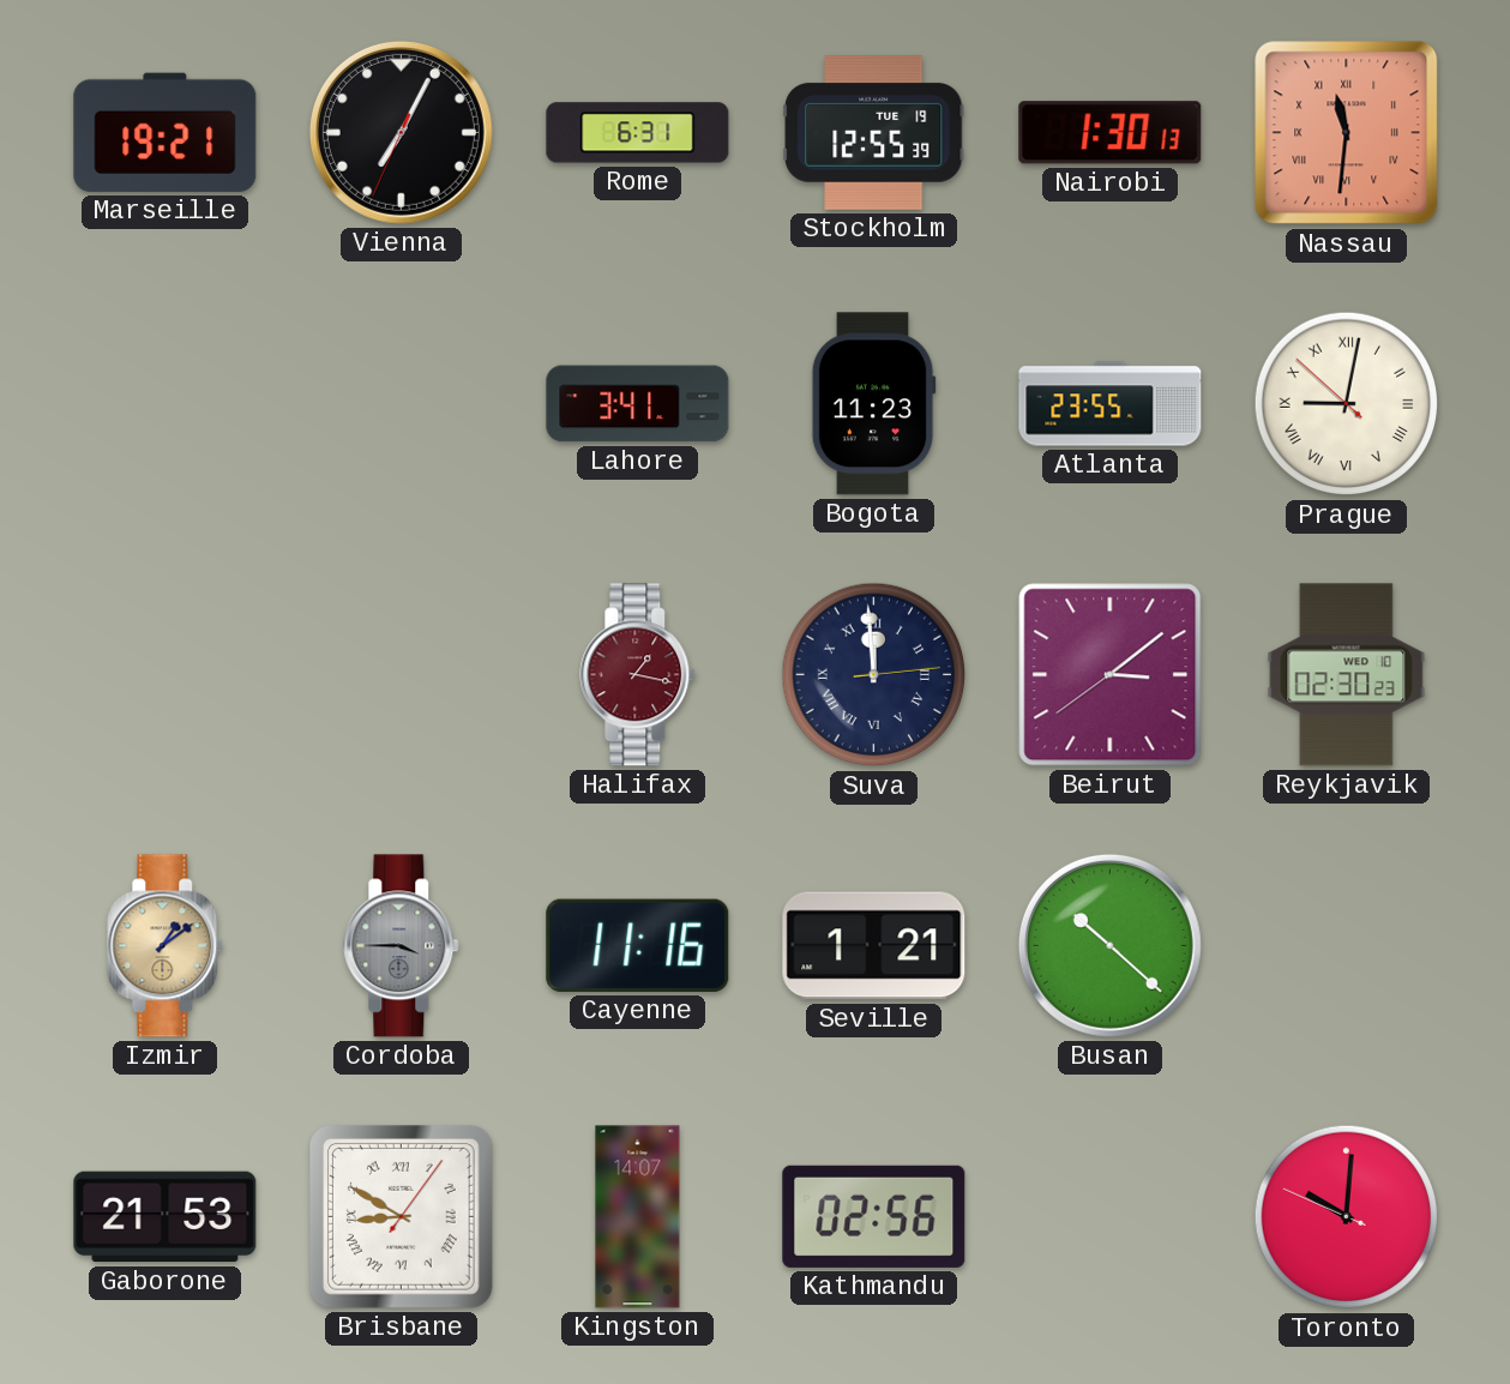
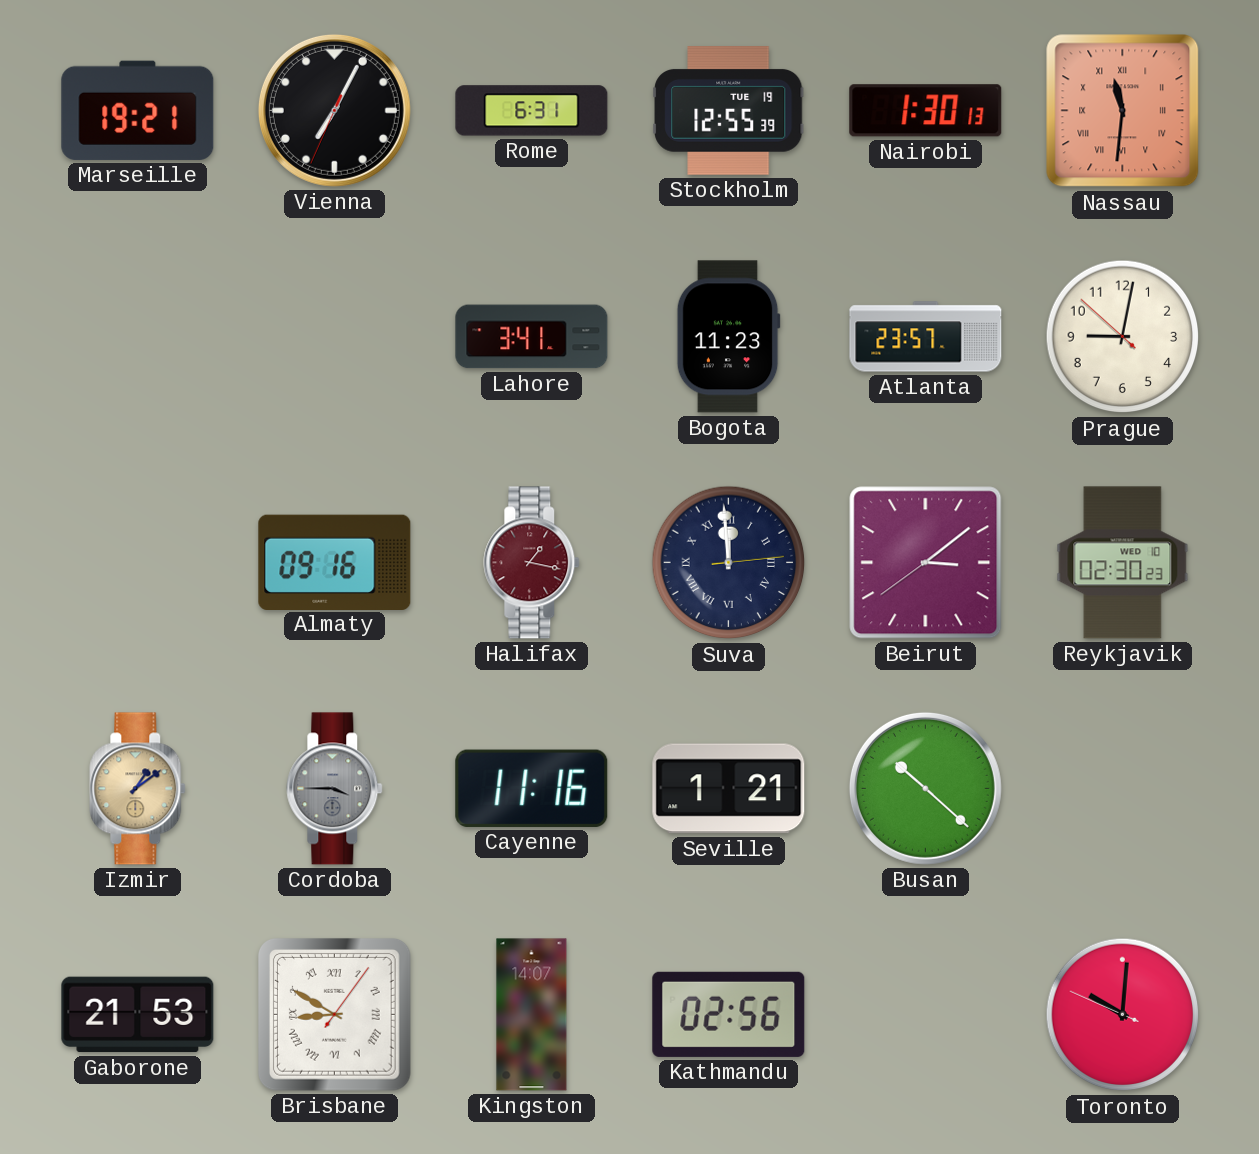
Atlanta: 23:55 -> 23:57
Prague numerals: Roman -> Arabic
Almaty: none -> 09:16
